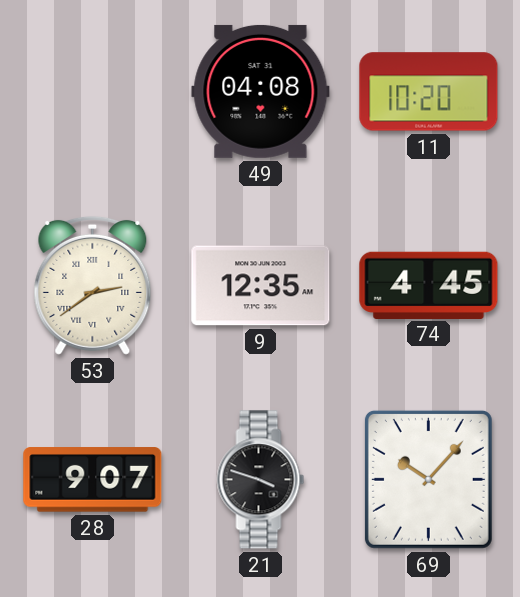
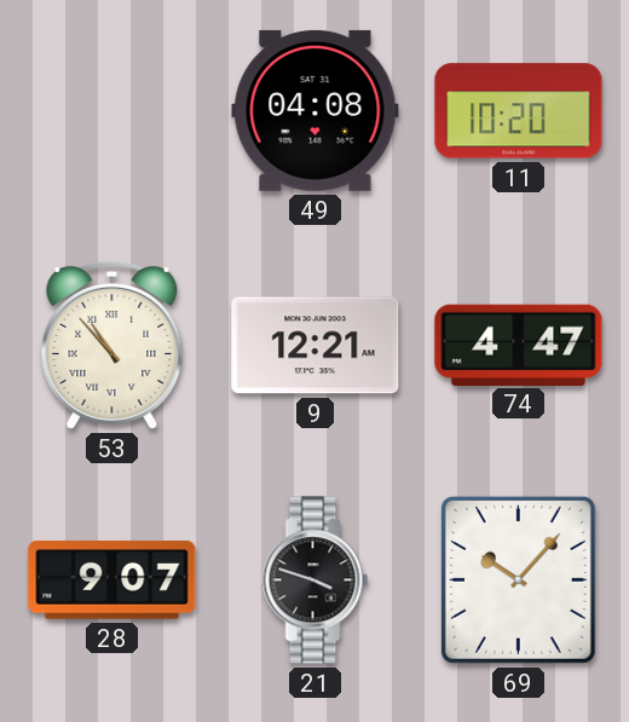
53: 2:39 -> 10:53
9: 12:35 -> 12:21
74: 4:45 -> 4:47
